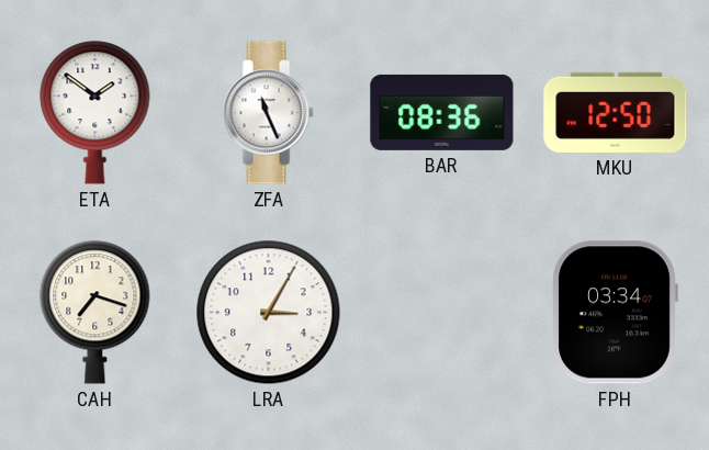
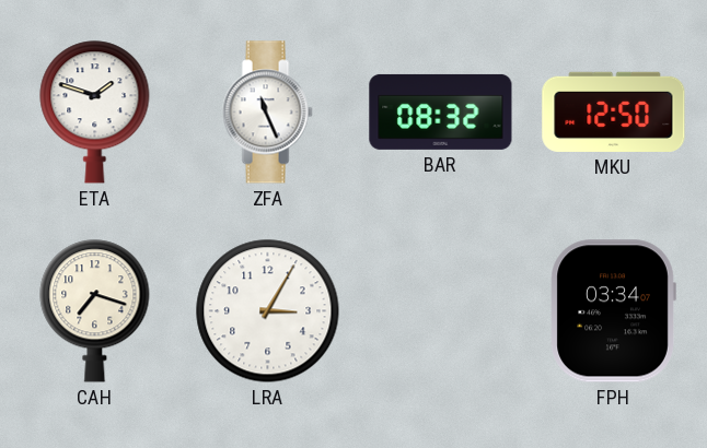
ETA: 1:51 -> 1:48
BAR: 08:36 -> 08:32
